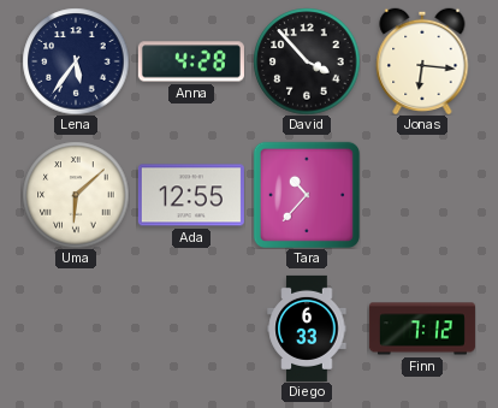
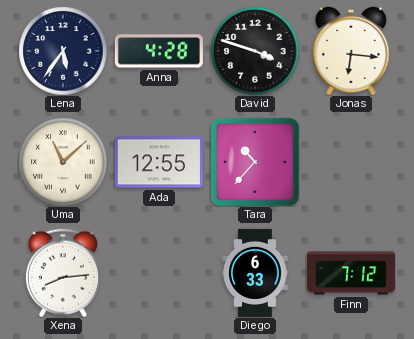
David: 3:53 -> 3:48
Uma: 6:08 -> 11:08
Xena: none -> 8:14
